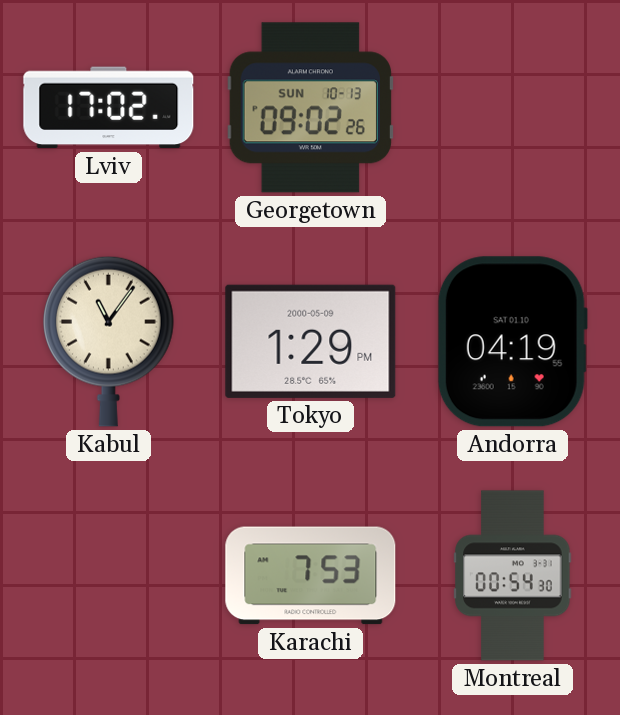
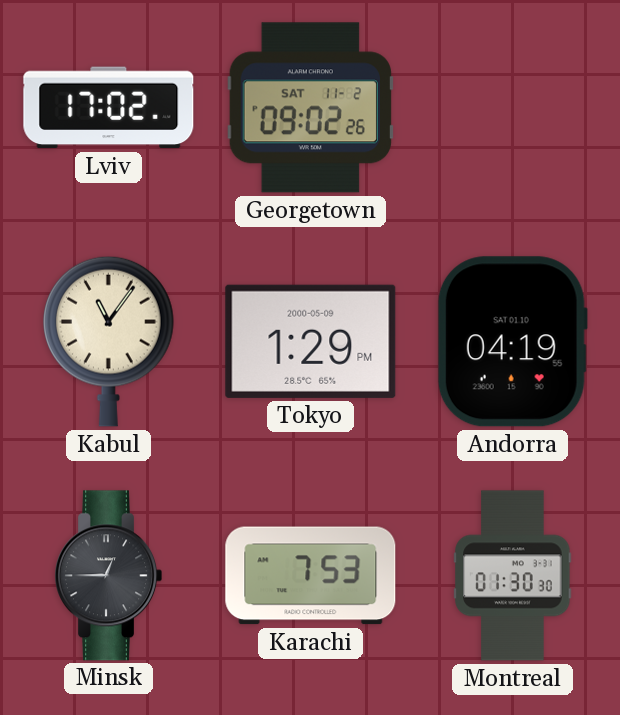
Georgetown date: SUN 10-13 -> SAT 11-2
Minsk: none -> 12:45
Montreal: 00:54 -> 01:30
